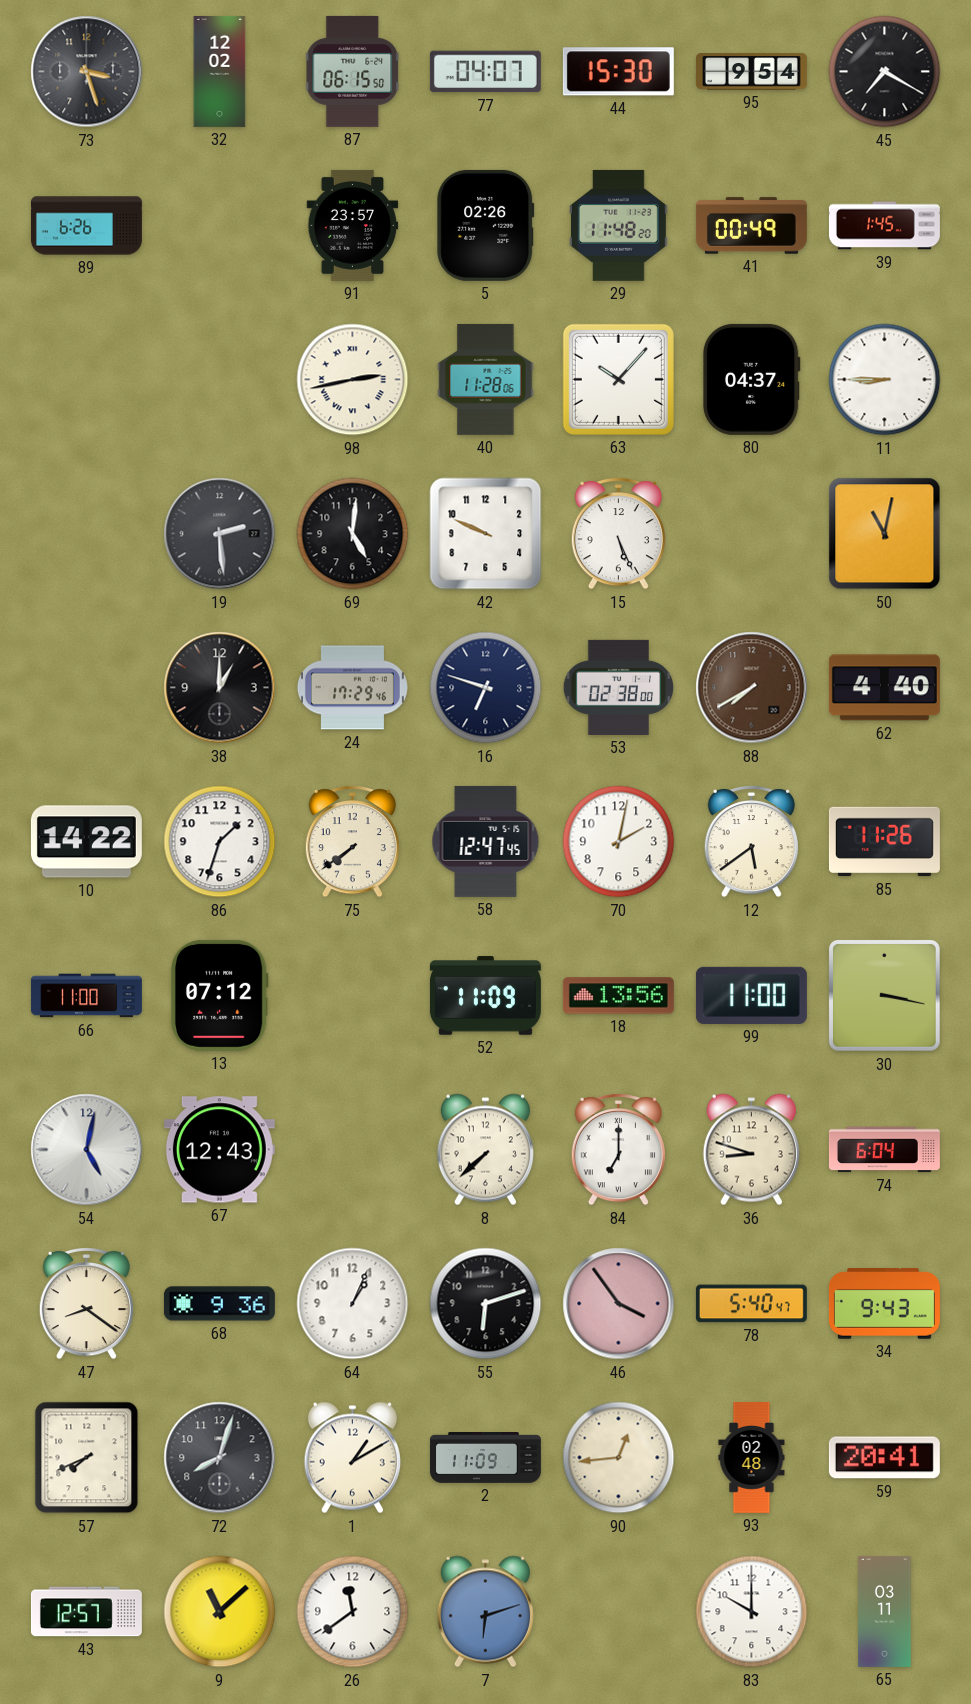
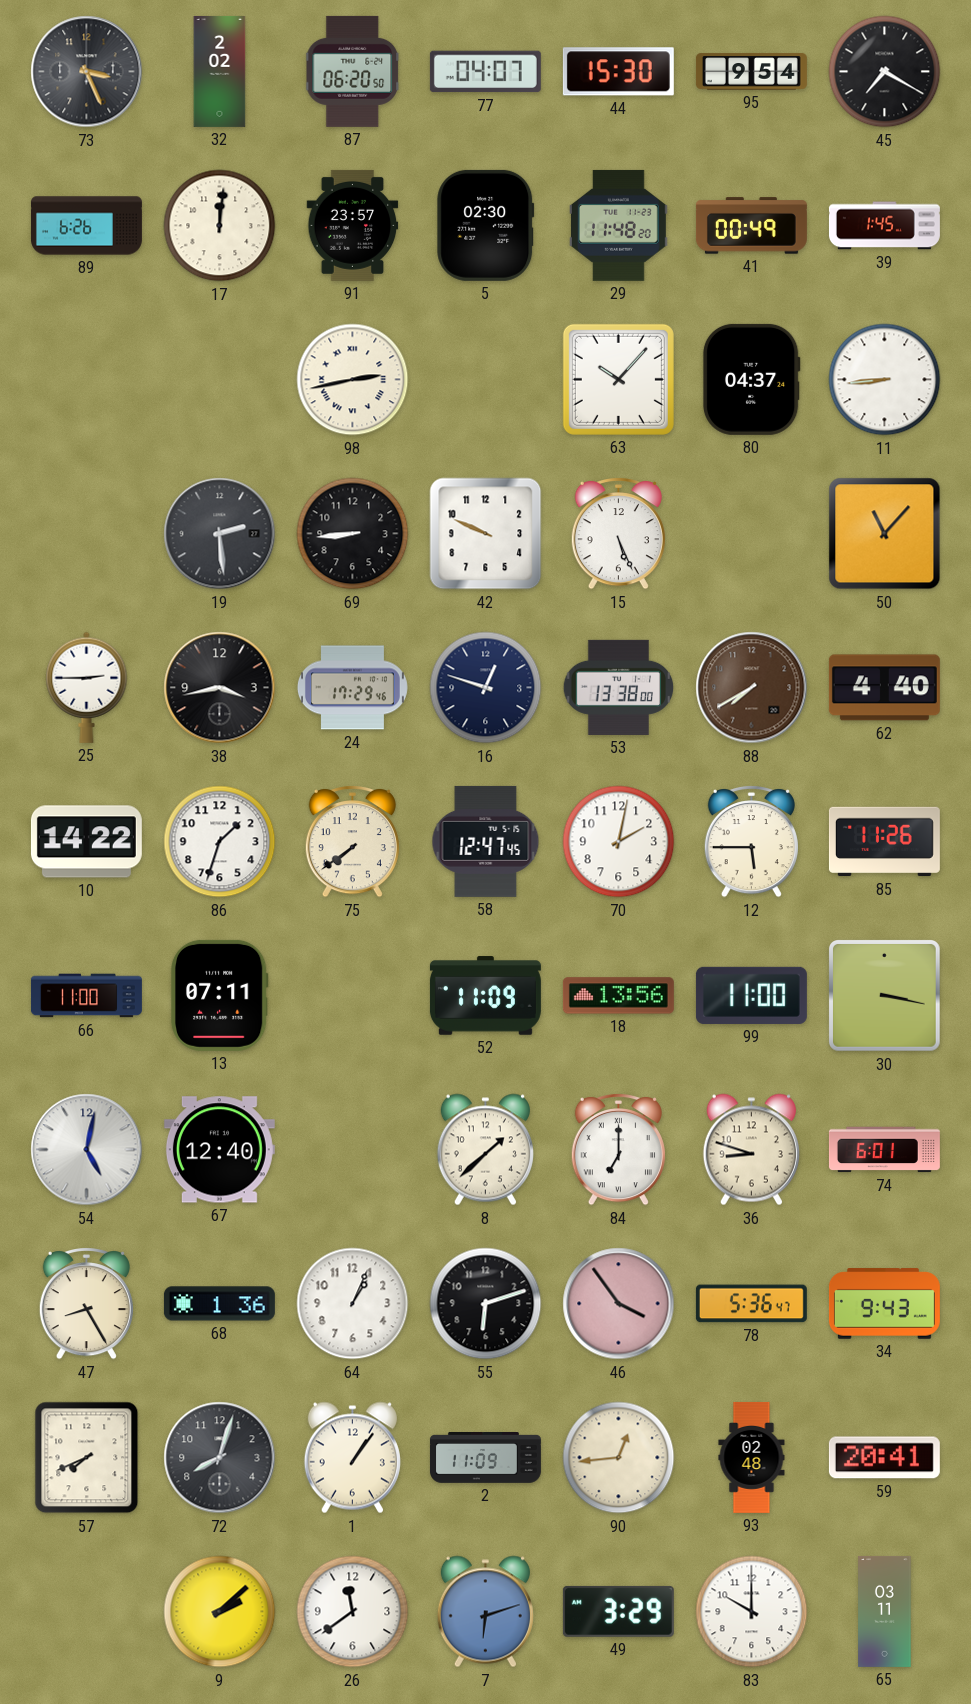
73: 3:27 -> 3:26
32: 12:02 -> 2:02
87: 06:15 -> 06:20
17: none -> 12:01
5: 02:26 -> 02:30
40: 11:28 -> none
11: 8:45 -> 8:44
69: 5:01 -> 8:44
50: 11:02 -> 11:07
25: none -> 2:45
38: 1:00 -> 3:43
16: 6:48 -> 12:48
53: 02:38 -> 13:38
12: 5:39 -> 5:45
13: 07:12 -> 07:11
67: 12:43 -> 12:40
8: 7:38 -> 1:38
74: 6:04 -> 6:01
47: 8:21 -> 8:25
68: 9:36 -> 1:36
78: 5:40 -> 5:36
1: 1:10 -> 1:06
43: 12:57 -> none
9: 11:08 -> 2:08
49: none -> 3:29
